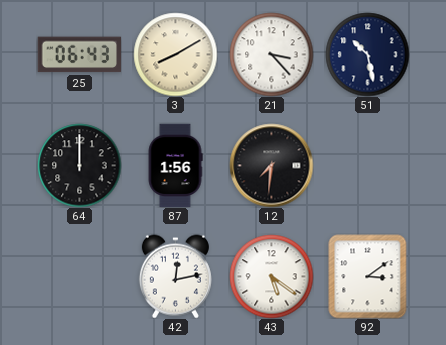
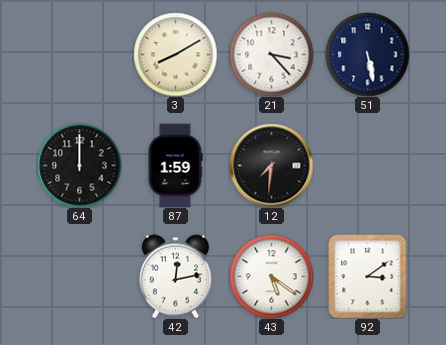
25: 06:43 -> none
51: 10:28 -> 5:28
87: 1:56 -> 1:59
